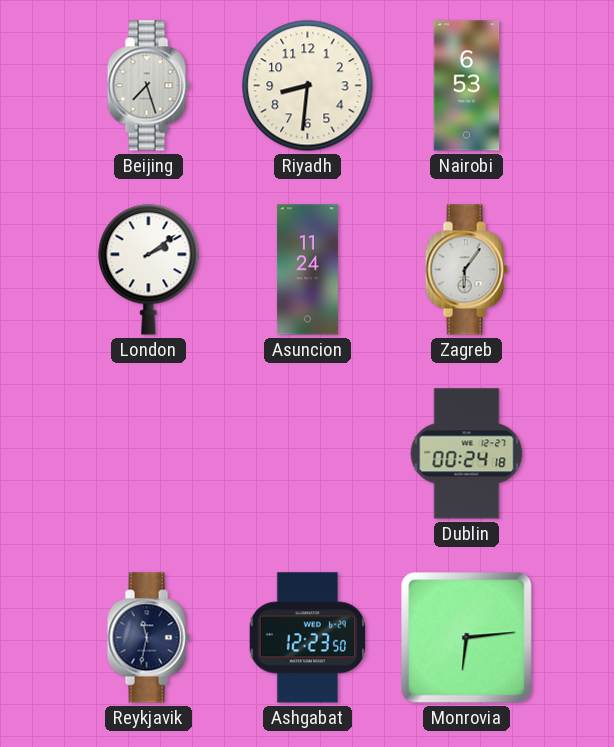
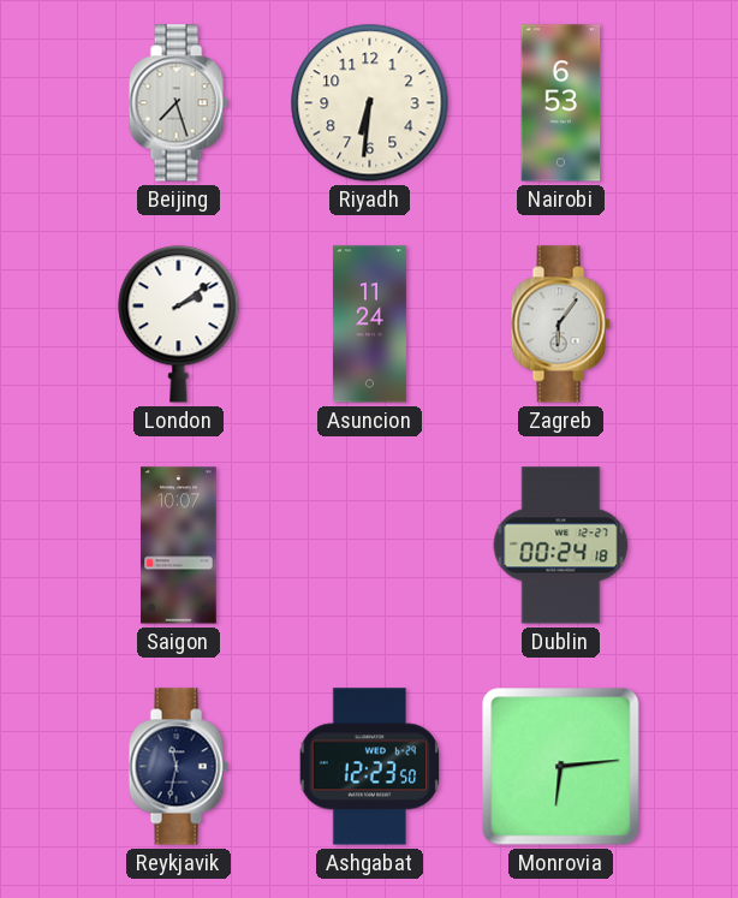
Riyadh: 8:31 -> 6:31
Saigon: none -> 10:07
